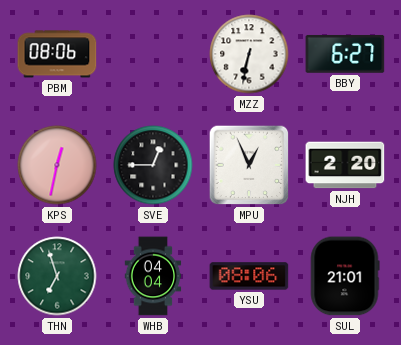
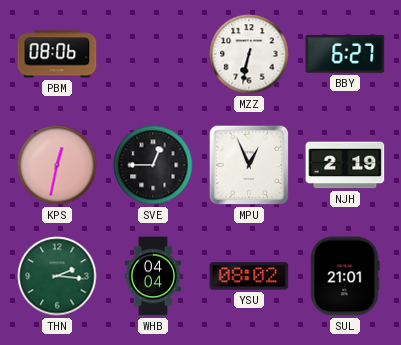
NJH: 2:20 -> 2:19
THN: 6:57 -> 2:16
YSU: 08:06 -> 08:02
